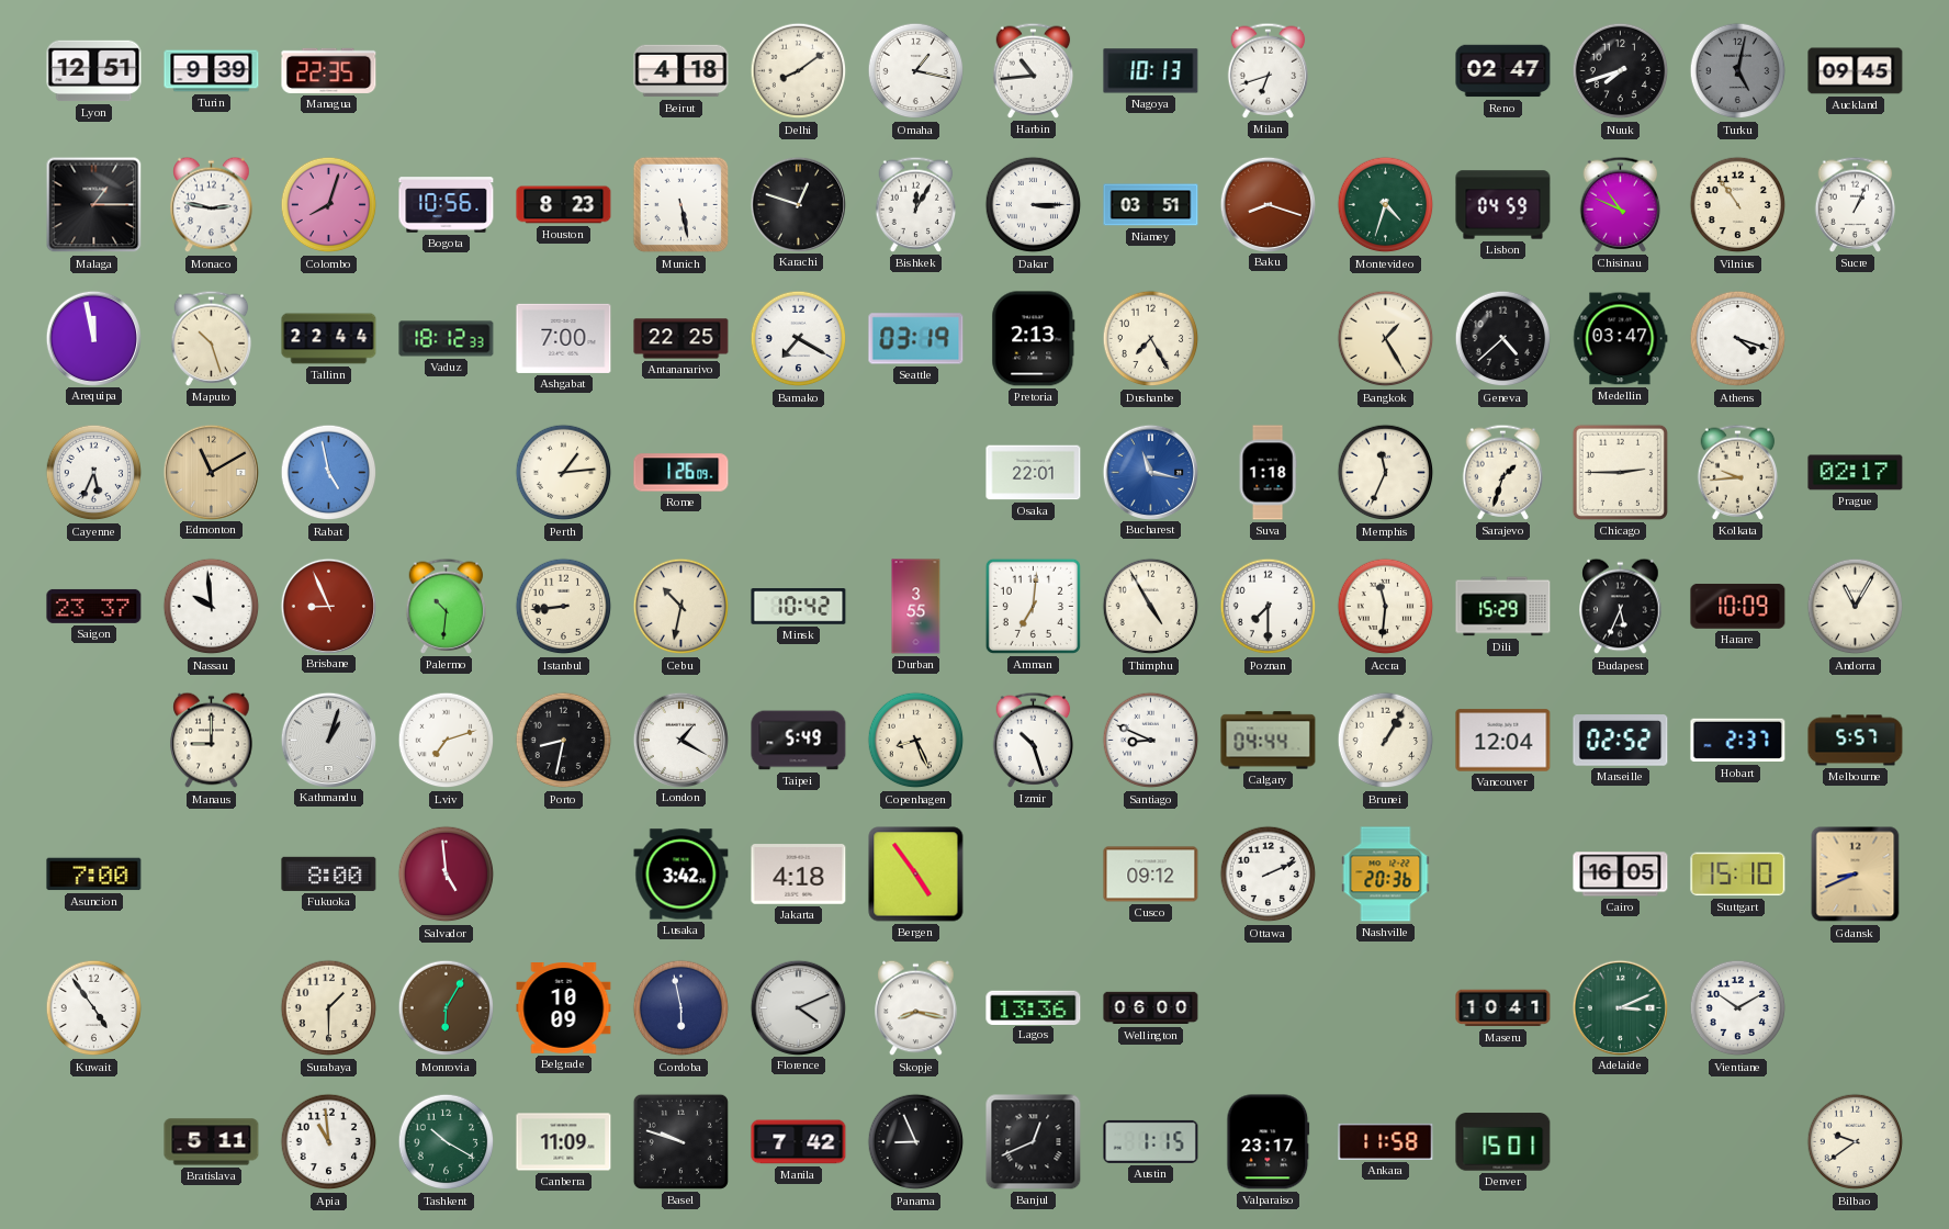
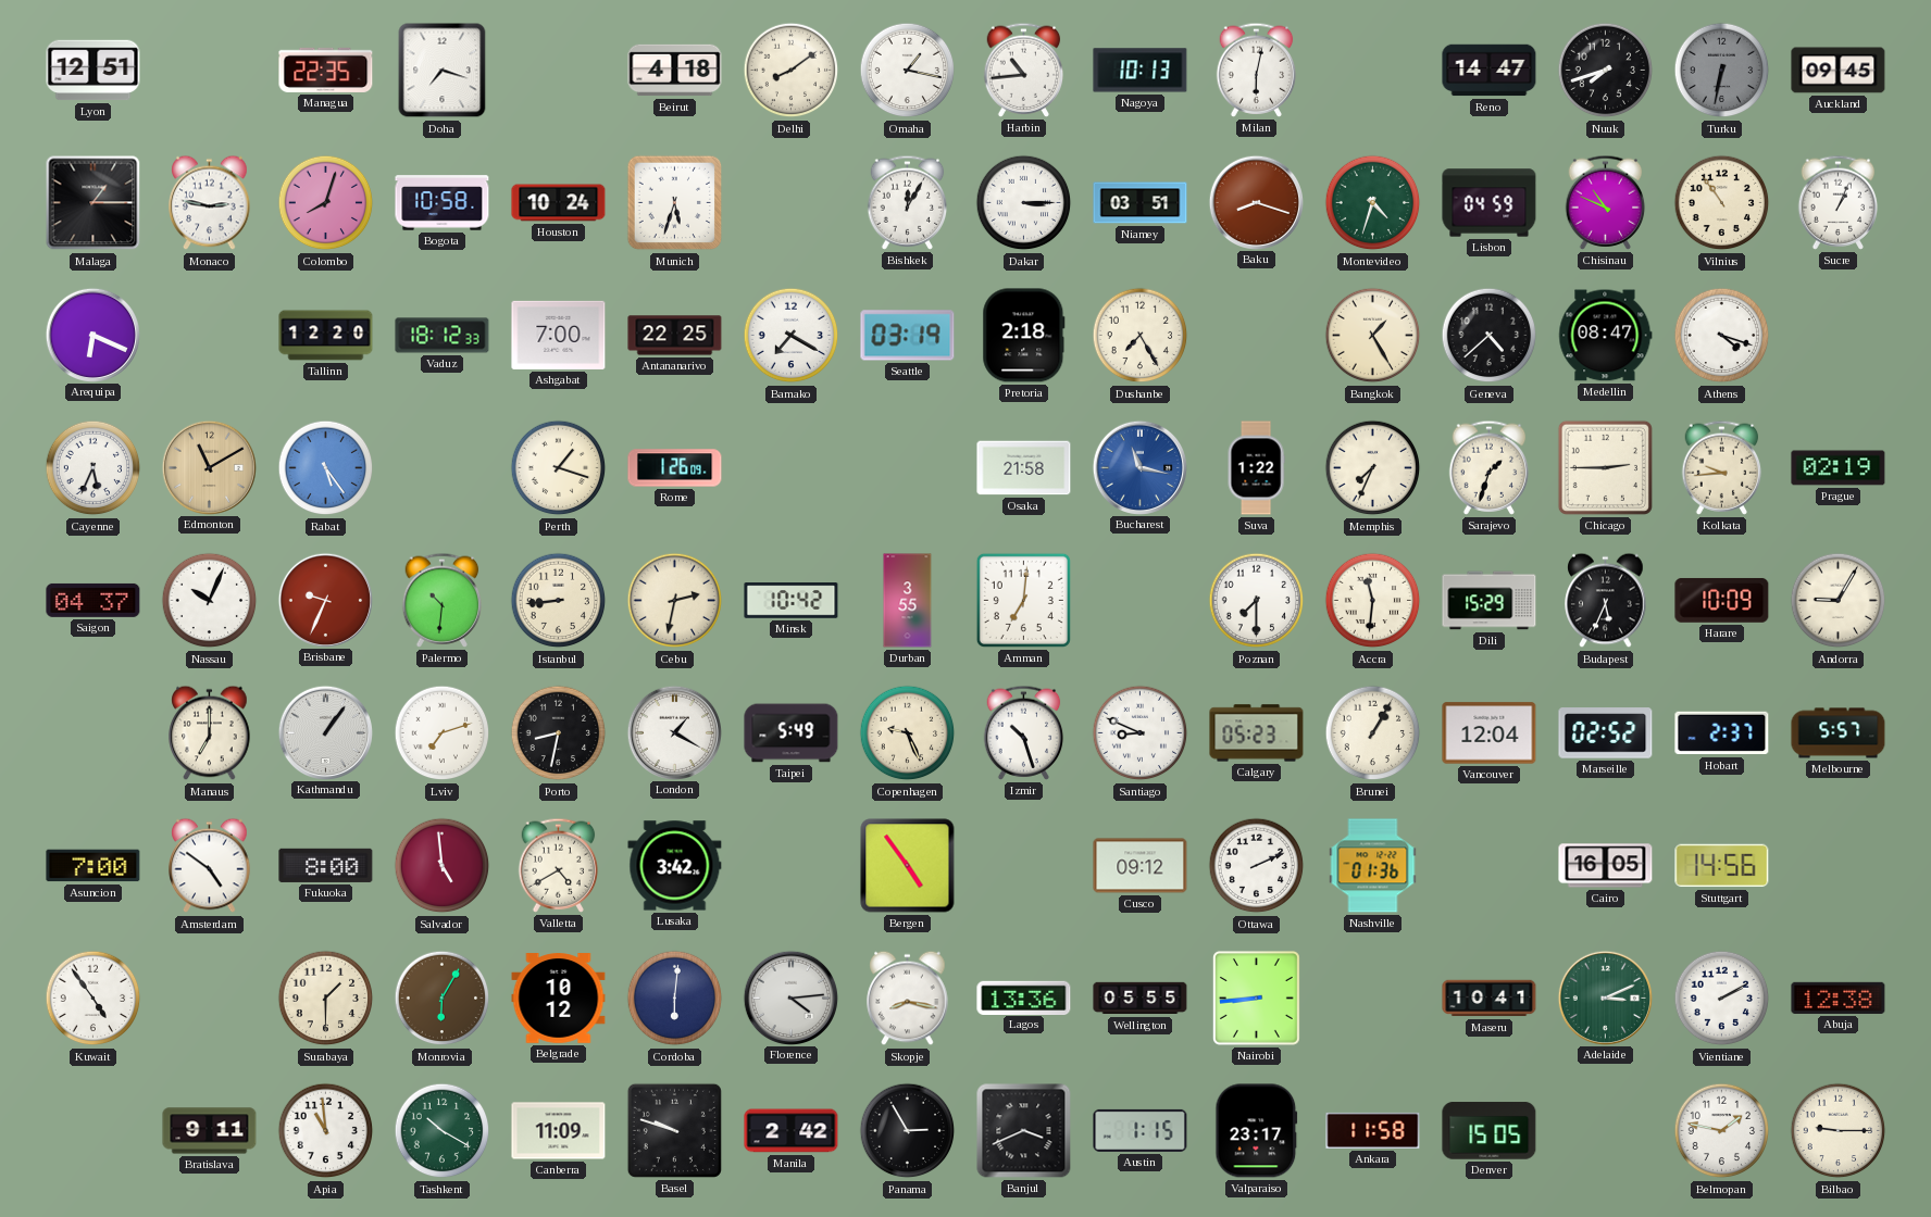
Turin: 9:39 -> none
Doha: none -> 7:18
Milan: 6:42 -> 6:02
Reno: 02:47 -> 14:47
Turku: 5:02 -> 6:32
Bogota: 10:56 -> 10:58
Houston: 8:23 -> 10:24
Munich: 5:28 -> 5:33
Karachi: 12:48 -> none
Arequipa: 11:58 -> 6:19
Maputo: 10:27 -> none
Tallinn: 22:44 -> 12:20
Pretoria: 2:13 -> 2:18
Medellin: 03:47 -> 08:47
Rabat: 4:58 -> 5:24
Perth: 1:14 -> 1:18
Osaka: 22:01 -> 21:58
Suva: 1:18 -> 1:22
Memphis: 11:34 -> 7:34
Prague: 02:17 -> 02:19
Saigon: 23:37 -> 04:37
Nassau: 9:59 -> 10:04
Brisbane: 8:56 -> 9:34
Cebu: 10:32 -> 2:32
Thimphu: 4:55 -> none
Andorra: 11:05 -> 9:05
Manaus: 9:00 -> 7:00
Kathmandu: 1:03 -> 1:06
Copenhagen: 8:26 -> 9:26
Calgary: 04:44 -> 05:23
Amsterdam: none -> 4:51
Valletta: none -> 4:40
Jakarta: 4:18 -> none
Nashville: 20:36 -> 01:36
Stuttgart: 15:10 -> 14:56
Gdansk: 8:41 -> none
Belgrade: 10:09 -> 10:12
Cordoba: 5:58 -> 6:01
Florence: 4:11 -> 4:14
Wellington: 06:00 -> 05:55
Nairobi: none -> 8:44
Vientiane: 10:10 -> 2:10
Abuja: none -> 12:38
Bratislava: 5:11 -> 9:11
Manila: 7:42 -> 2:42
Panama: 8:56 -> 2:55
Banjul: 12:41 -> 3:41
Denver: 15:01 -> 15:05
Belmopan: none -> 1:47
Bilbao: 9:39 -> 9:15
